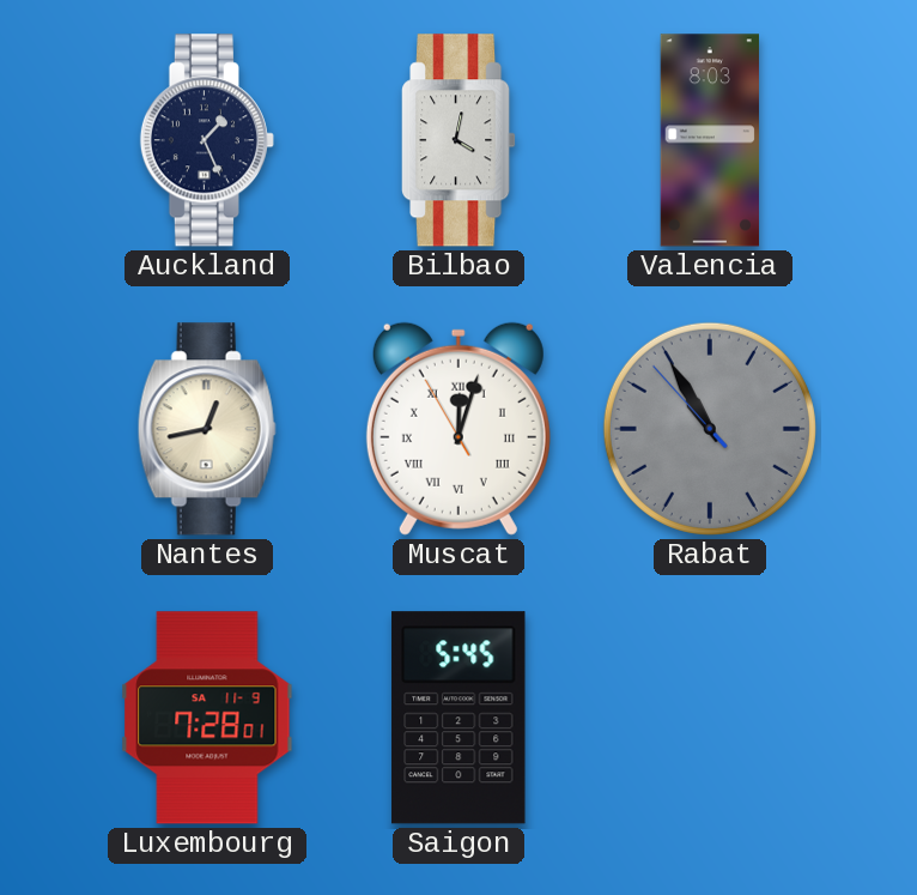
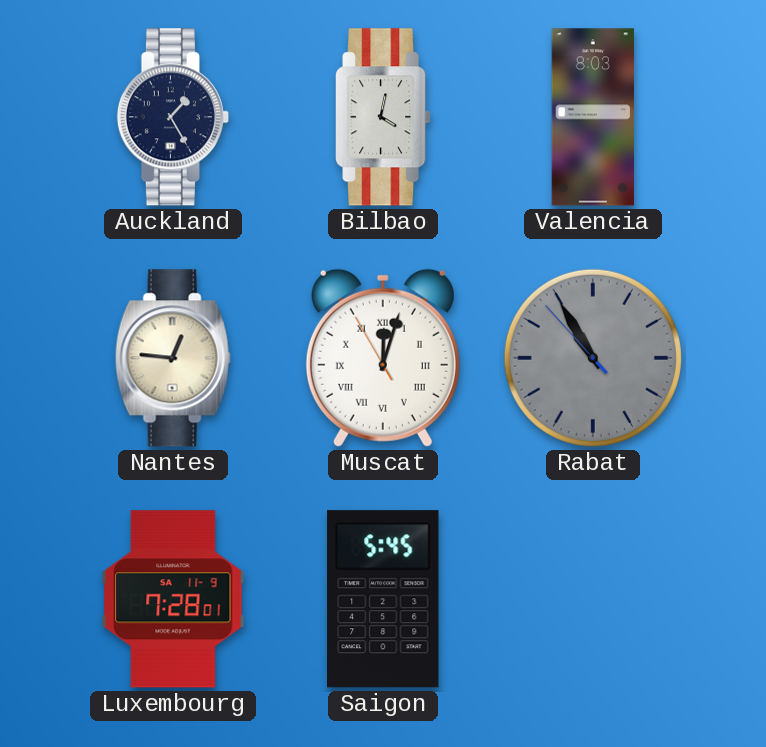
Auckland: 1:26 -> 1:25
Nantes: 12:43 -> 12:46
